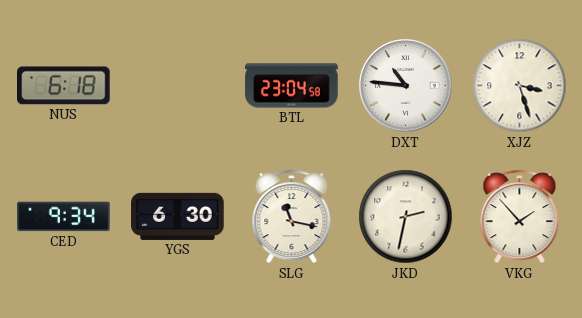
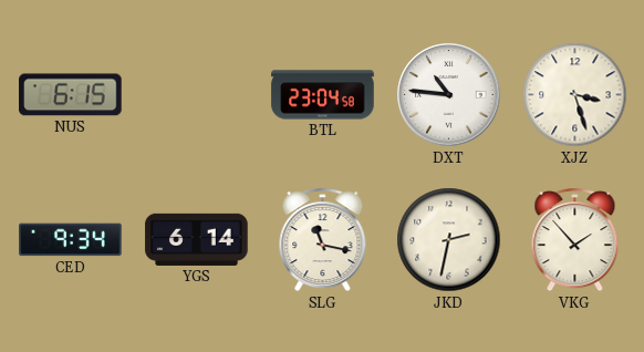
NUS: 6:18 -> 6:15
YGS: 6:30 -> 6:14
